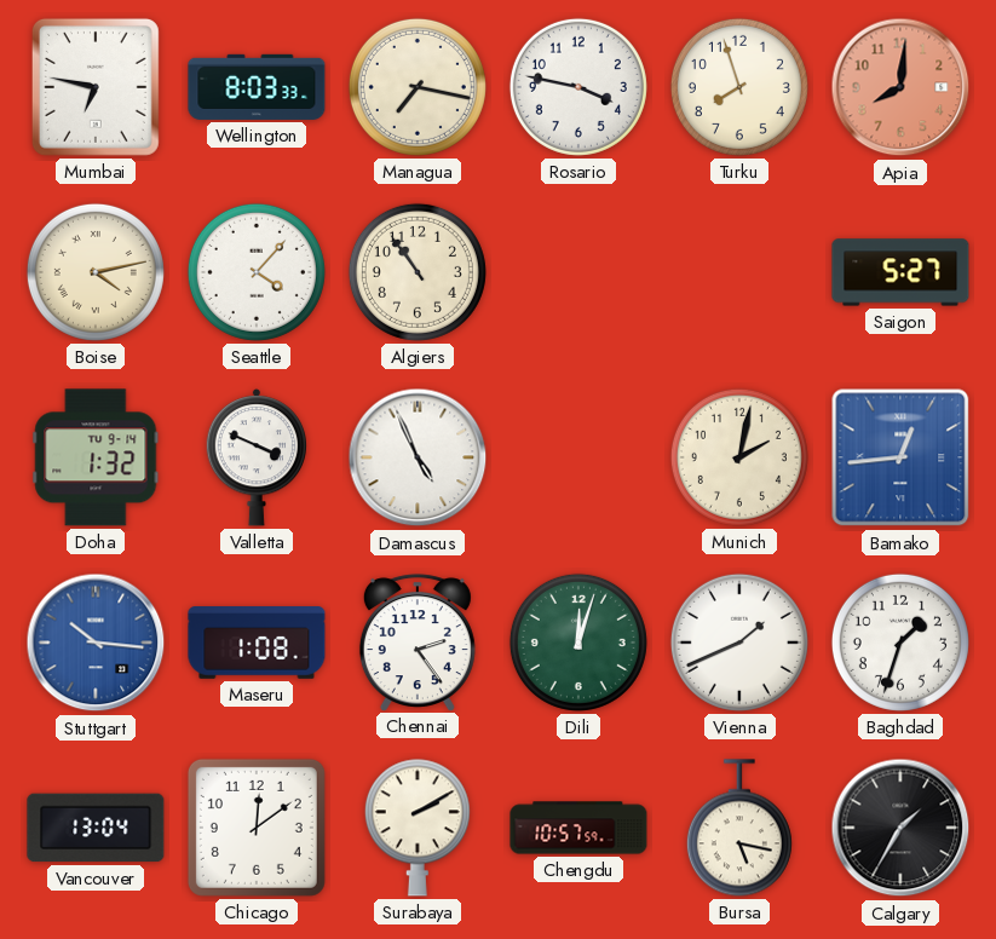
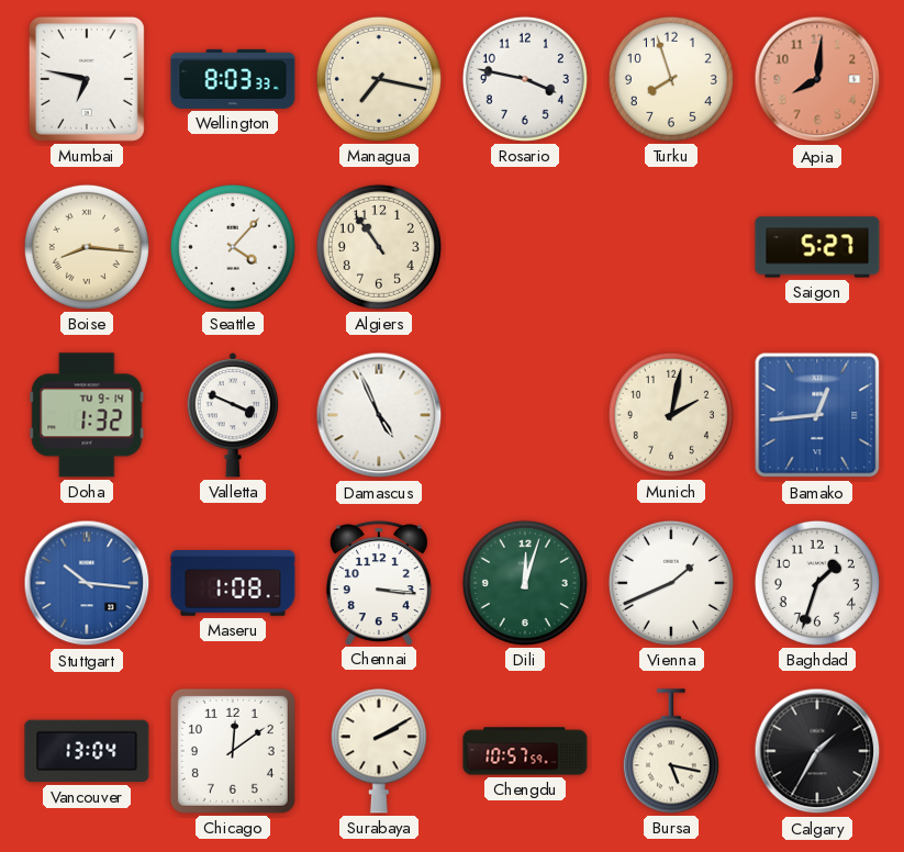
Boise: 4:13 -> 8:16
Chennai: 2:24 -> 3:16
